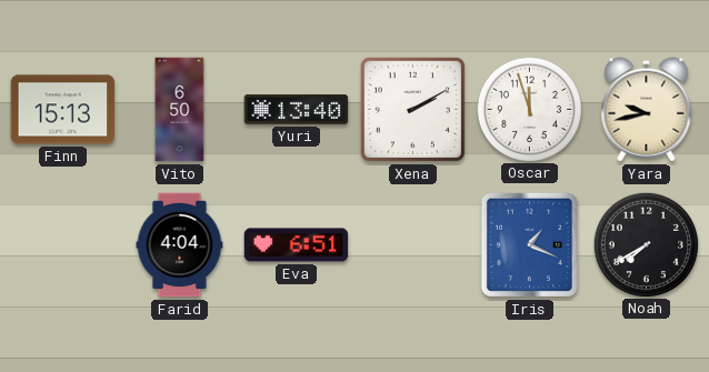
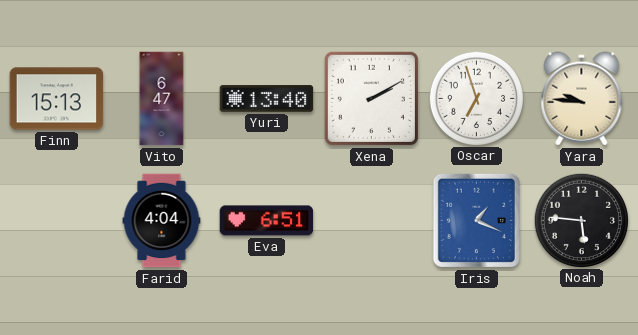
Vito: 6:50 -> 6:47
Oscar: 11:57 -> 6:57
Yara: 9:43 -> 9:46
Noah: 7:40 -> 5:46
